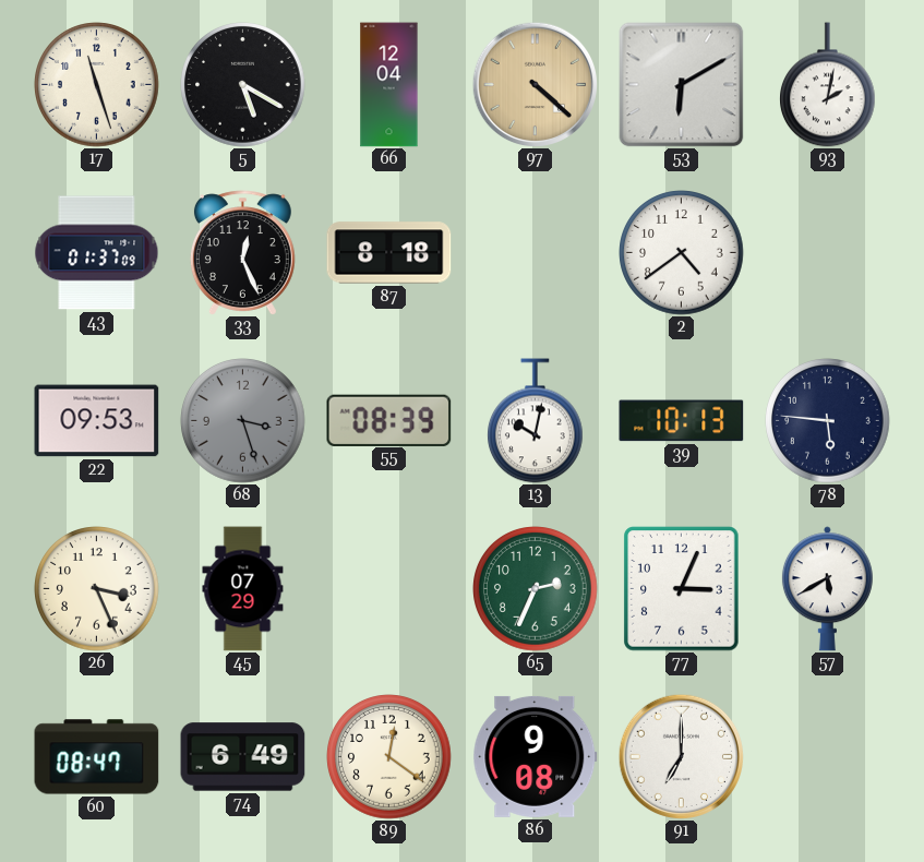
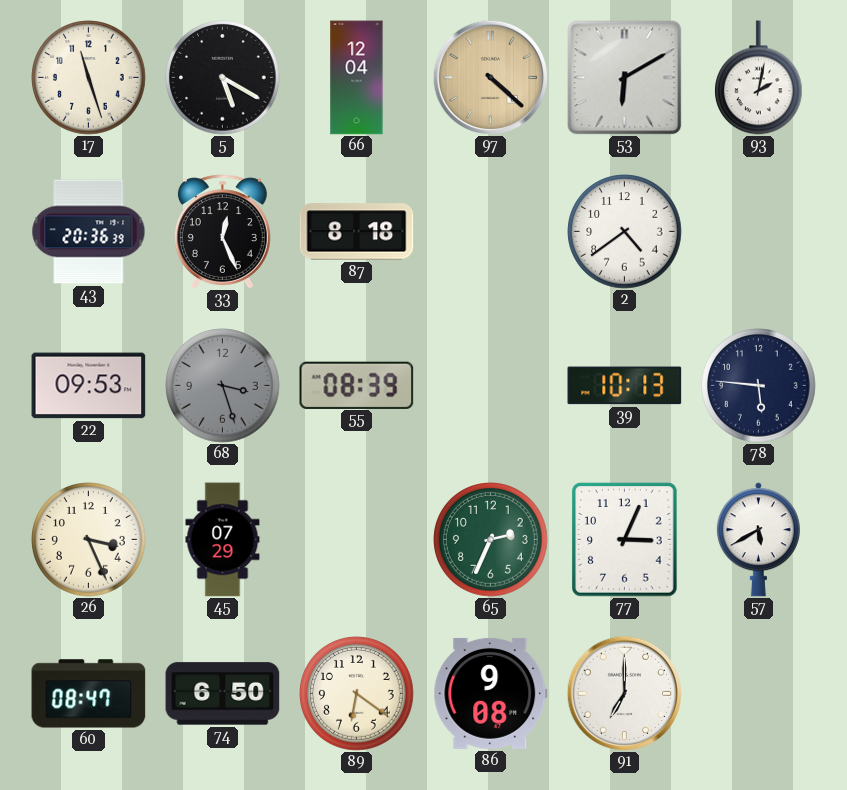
43: 01:37 -> 20:36
13: 10:02 -> none
74: 6:49 -> 6:50
89: 12:21 -> 6:21
